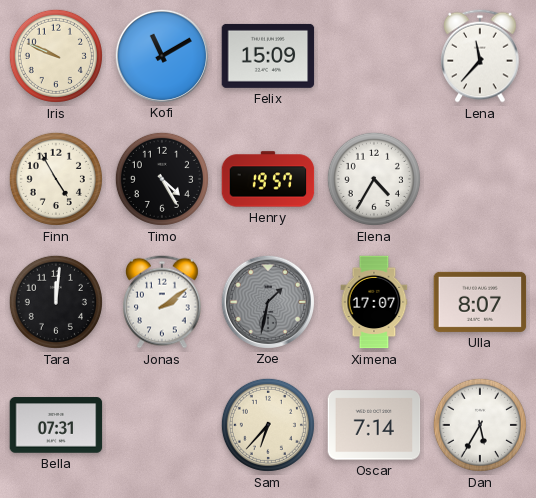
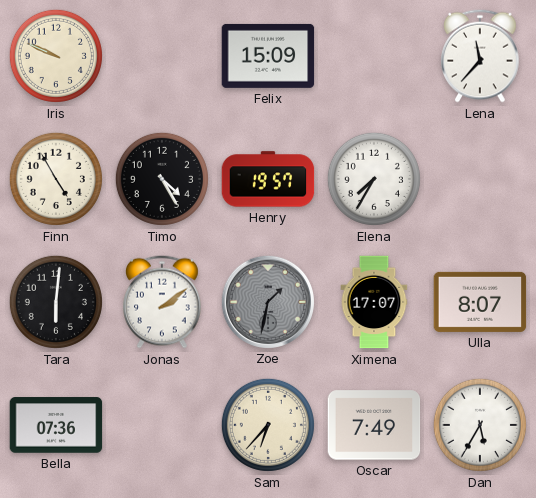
Kofi: 11:10 -> none
Elena: 4:35 -> 7:35
Tara: 12:01 -> 6:01
Bella: 07:31 -> 07:36
Oscar: 7:14 -> 7:49
